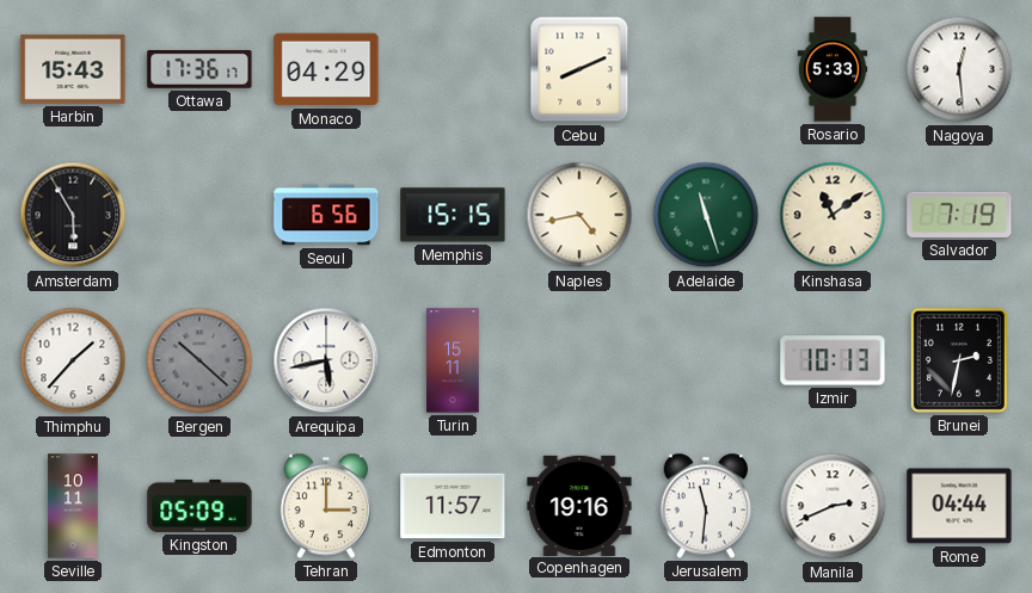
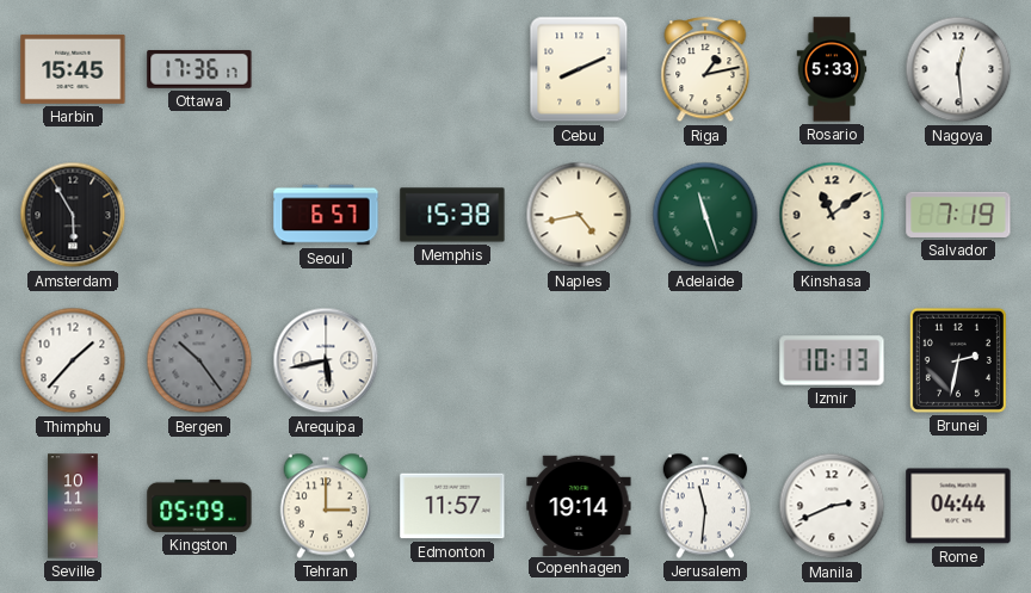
Harbin: 15:43 -> 15:45
Monaco: 04:29 -> none
Riga: none -> 1:13
Seoul: 6:56 -> 6:57
Memphis: 15:15 -> 15:38
Bergen: 10:22 -> 10:24
Turin: 15:11 -> none
Copenhagen: 19:16 -> 19:14
